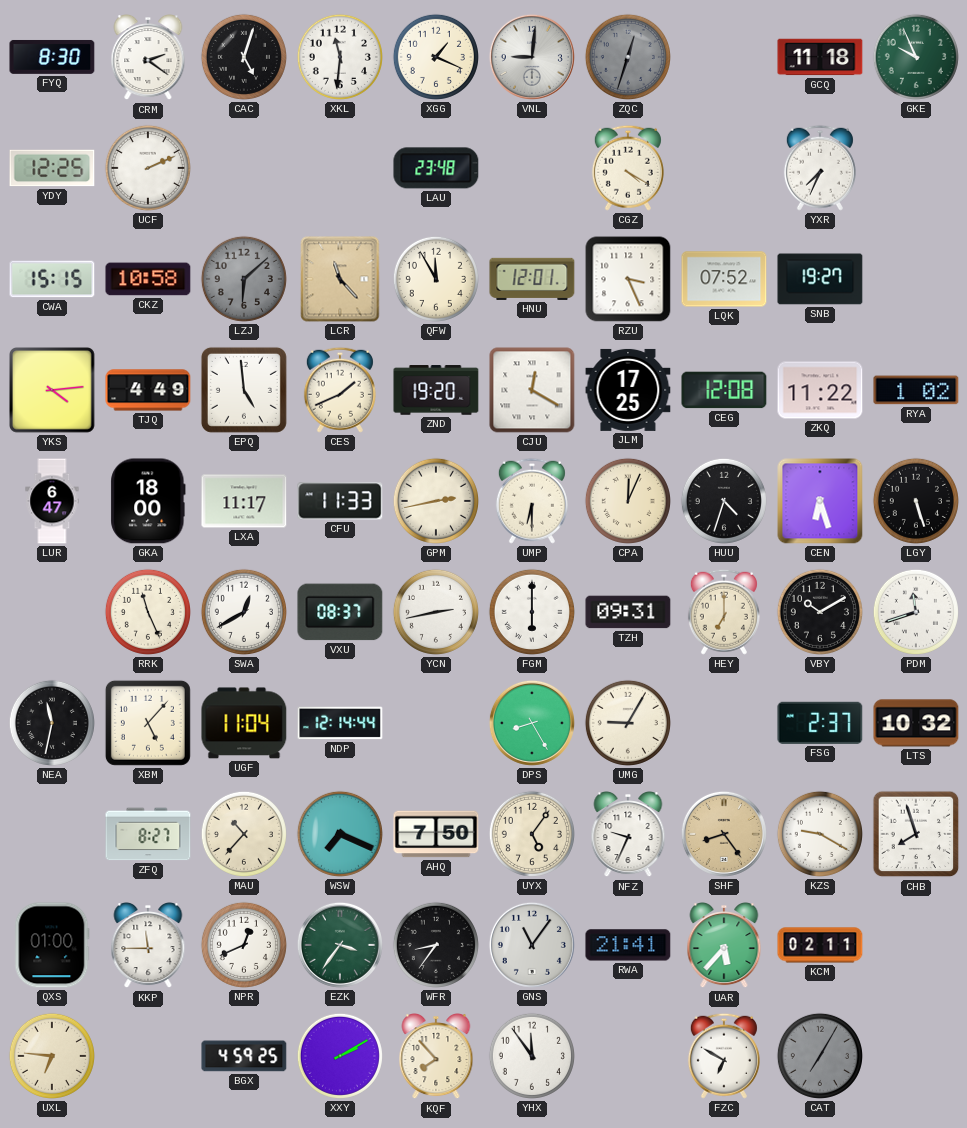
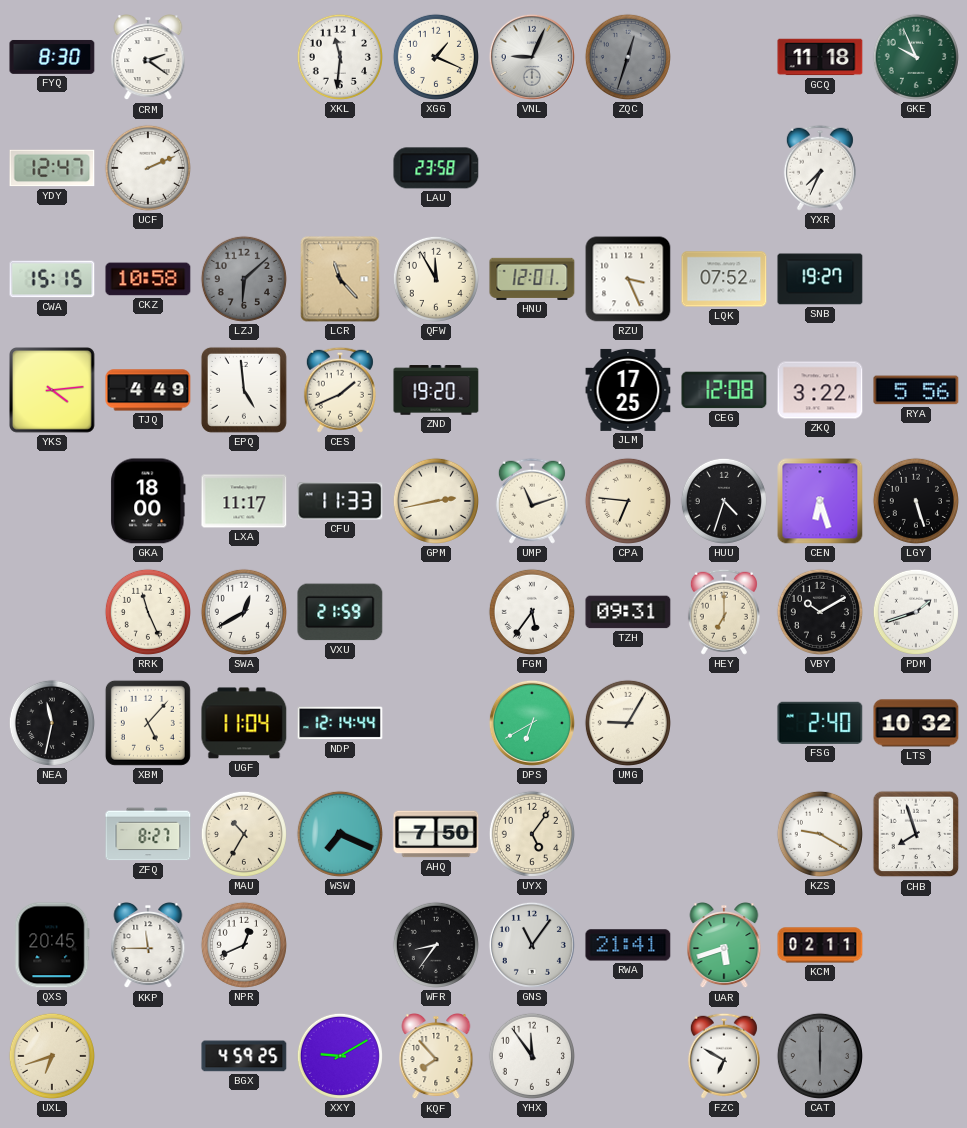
CAC: 5:03 -> none
VNL: 9:01 -> 9:04
YDY: 12:25 -> 12:47
LAU: 23:48 -> 23:58
CGZ: 4:20 -> none
CJU: 12:20 -> none
ZKQ: 11:22 -> 3:22
RYA: 1:02 -> 5:56
LUR: 6:47 -> none
UMP: 6:30 -> 11:12
CPA: 12:04 -> 6:46
VXU: 08:37 -> 21:59
YCN: 2:43 -> none
FGM: 6:00 -> 5:36
PDM: 11:42 -> 1:42
DPS: 8:25 -> 6:40
FSG: 2:37 -> 2:40
MAU: 10:37 -> 10:35
NFZ: 9:34 -> none
SHF: 8:24 -> none
QXS: 01:00 -> 20:45
EZK: 3:36 -> none
UAR: 5:37 -> 5:42
UXL: 6:46 -> 6:42
XXY: 2:10 -> 9:10
CAT: 7:05 -> 6:00
